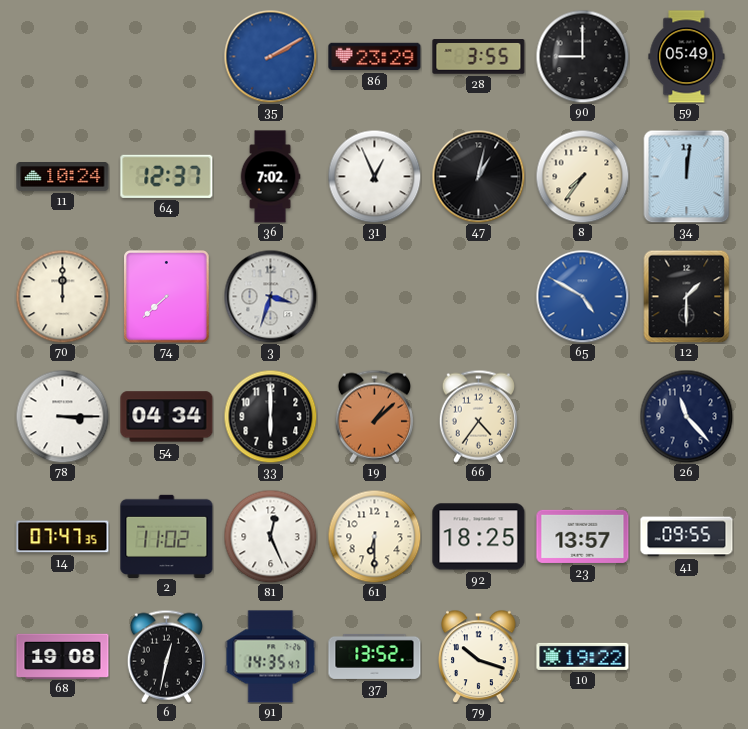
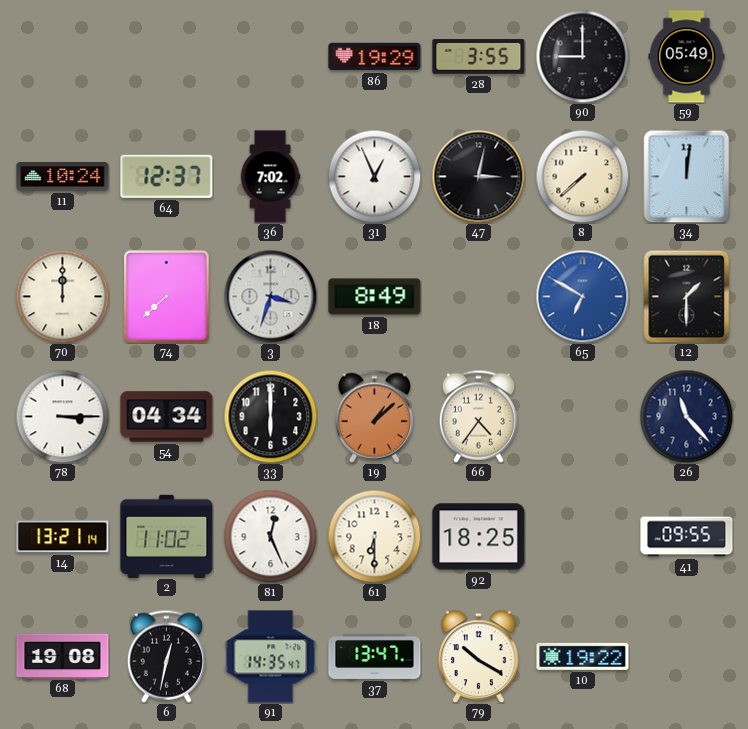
35: 2:10 -> none
86: 23:29 -> 19:29
47: 1:02 -> 3:02
8: 7:36 -> 7:38
18: none -> 8:49
65: 4:50 -> 6:50
14: 07:47 -> 13:21
23: 13:57 -> none
37: 13:52 -> 13:47
79: 10:18 -> 10:20
